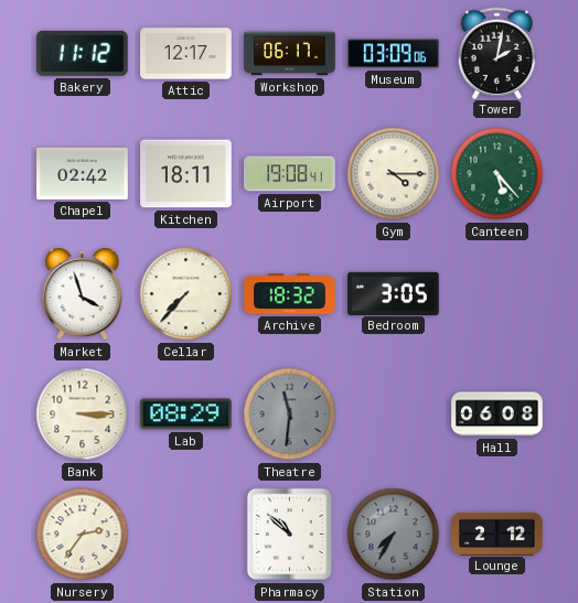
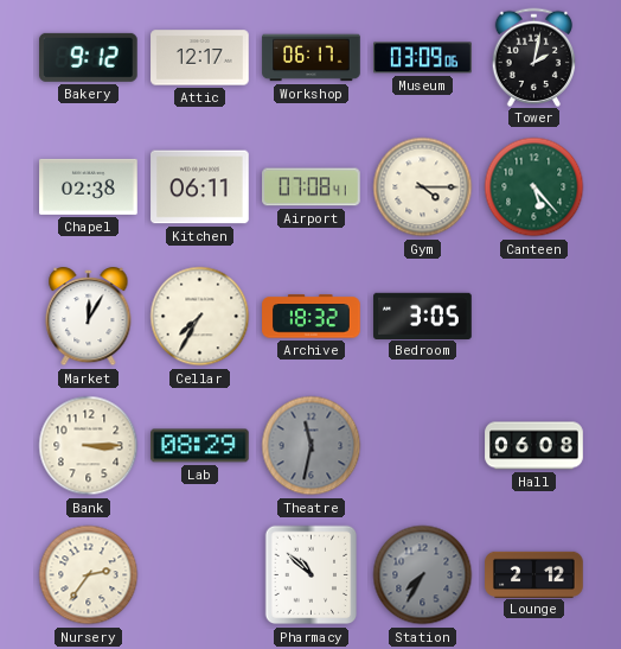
Bakery: 11:12 -> 9:12
Chapel: 02:42 -> 02:38
Kitchen: 18:11 -> 06:11
Airport: 19:08 -> 07:08
Market: 3:57 -> 12:05
Cellar: 7:37 -> 7:35
Theatre: 11:31 -> 11:32
